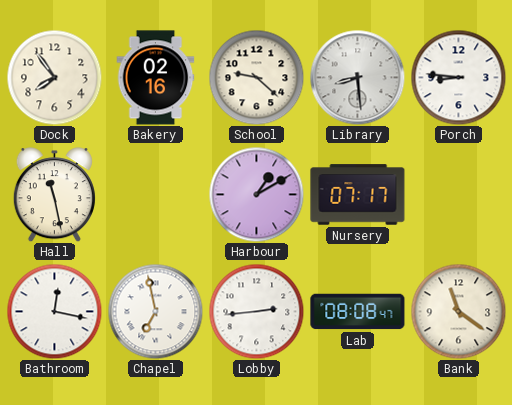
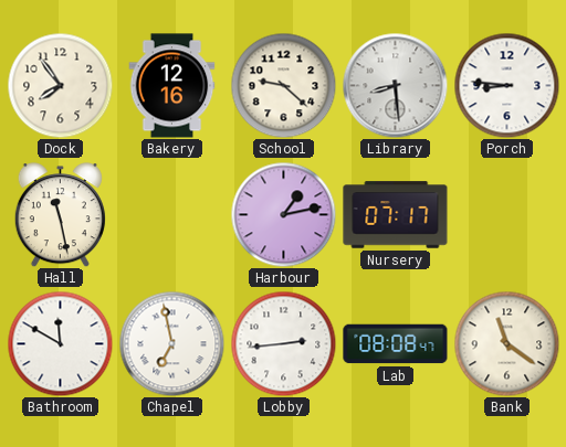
Bakery: 02:16 -> 12:16
Harbour: 1:10 -> 1:13
Bathroom: 12:17 -> 11:50
